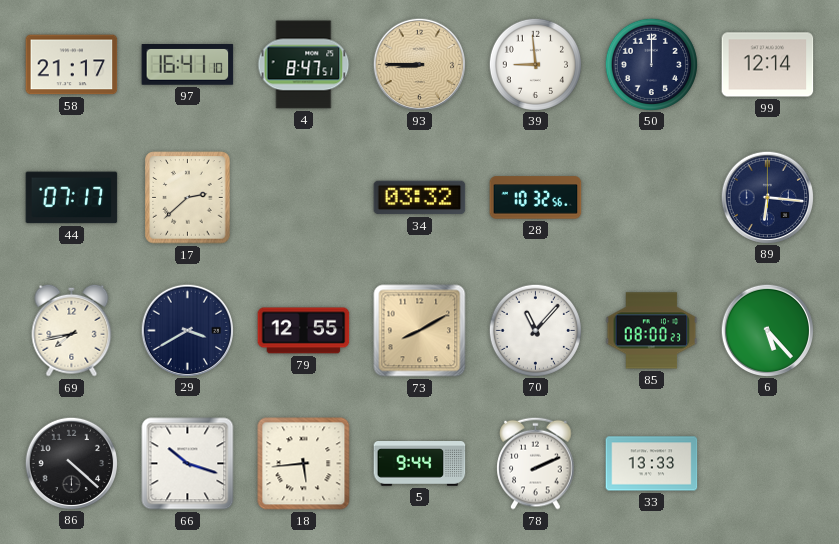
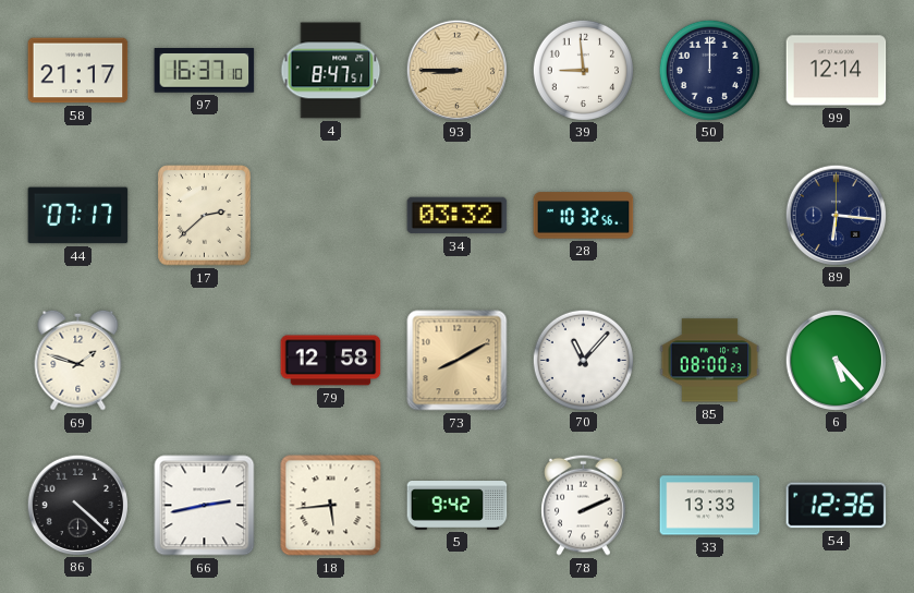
97: 16:41 -> 16:37
69: 7:43 -> 1:48
29: 3:40 -> none
79: 12:55 -> 12:58
66: 10:18 -> 2:43
5: 9:44 -> 9:42
54: none -> 12:36
